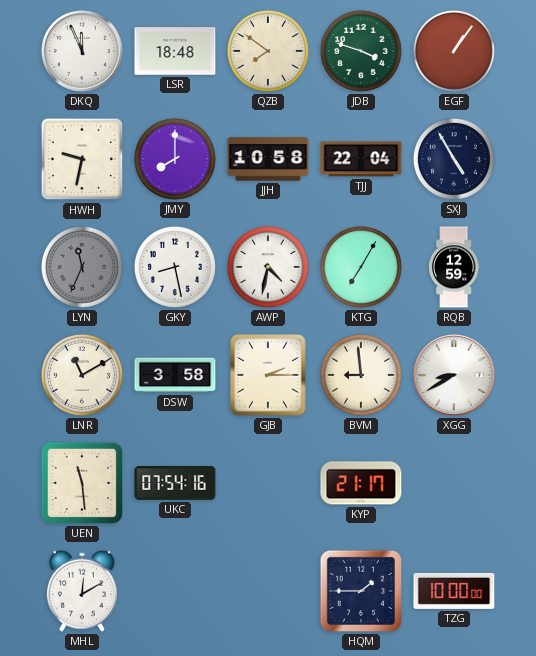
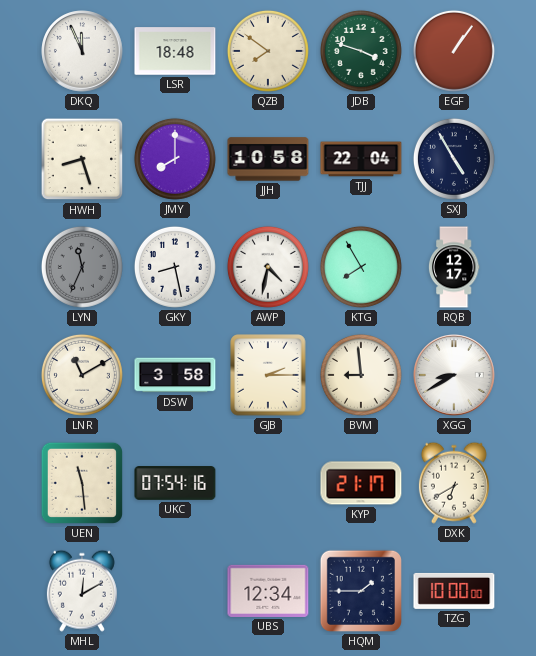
HWH: 9:32 -> 8:27
KTG: 7:05 -> 7:55
RQB: 12:59 -> 12:17
DXK: none -> 6:40
UBS: none -> 12:34
